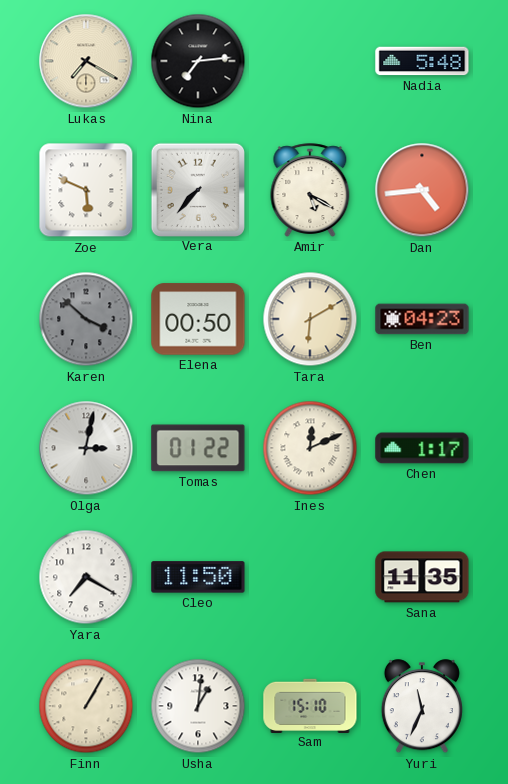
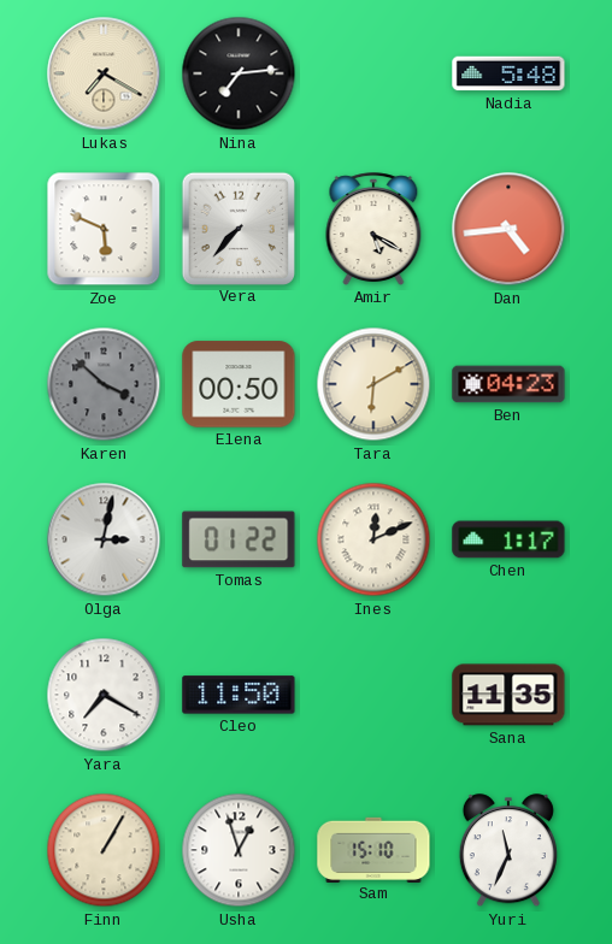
Usha: 1:01 -> 12:57
